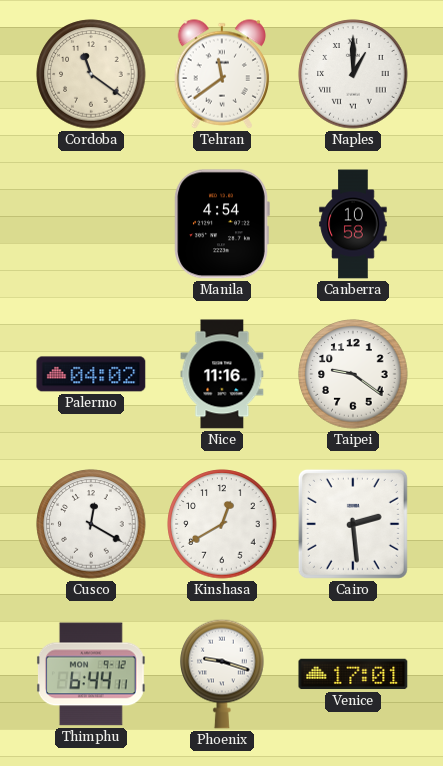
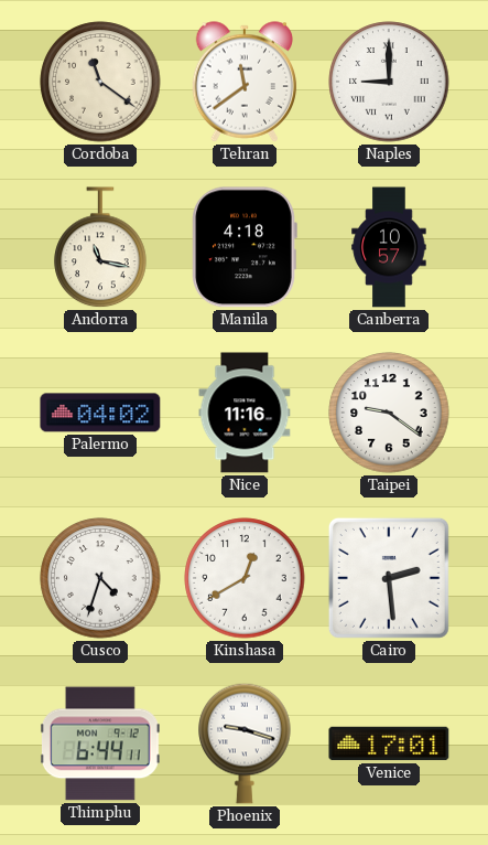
Naples: 1:00 -> 9:00
Andorra: none -> 11:17
Manila: 4:54 -> 4:18
Canberra: 10:58 -> 10:57
Cusco: 12:20 -> 4:33
